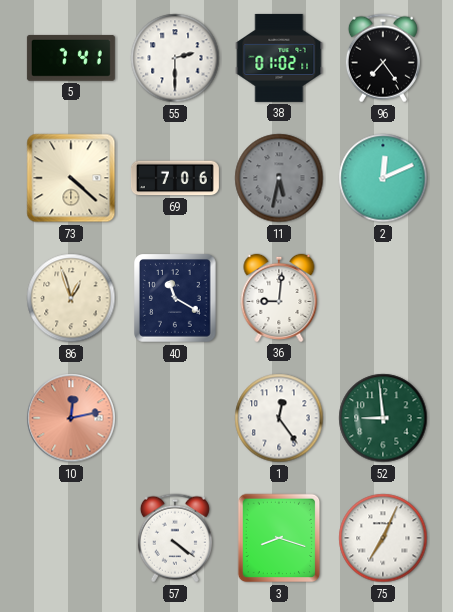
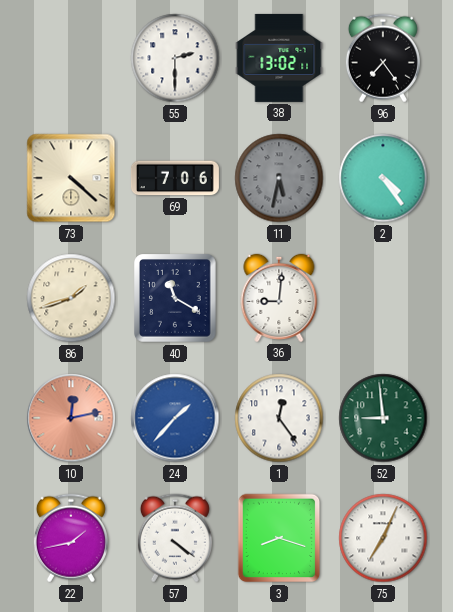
5: 7:41 -> none
38: 01:02 -> 13:02
2: 12:11 -> 4:24
86: 12:57 -> 1:42
24: none -> 1:37
22: none -> 1:43
